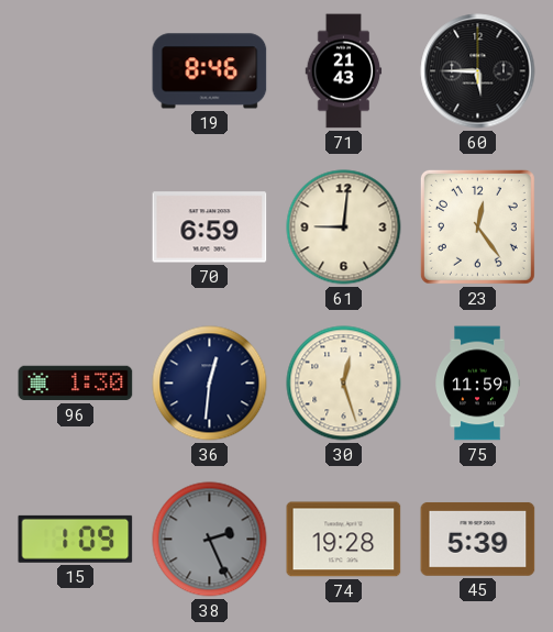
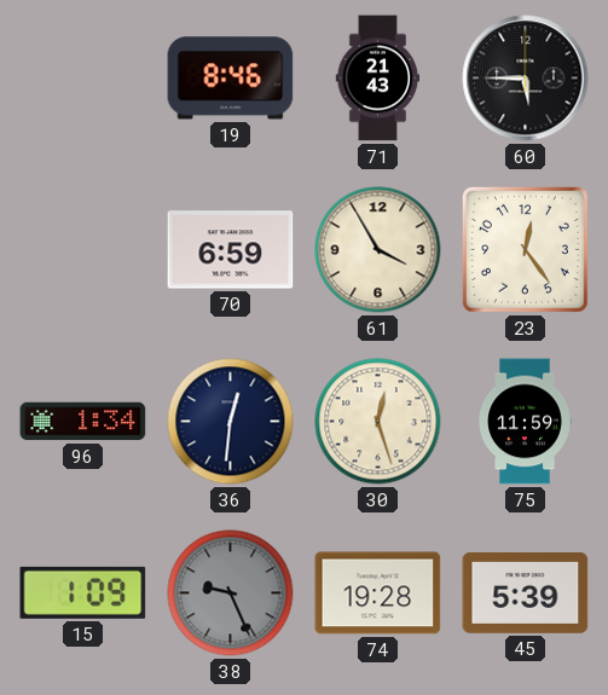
61: 9:01 -> 3:55
96: 1:30 -> 1:34
38: 2:26 -> 9:26
